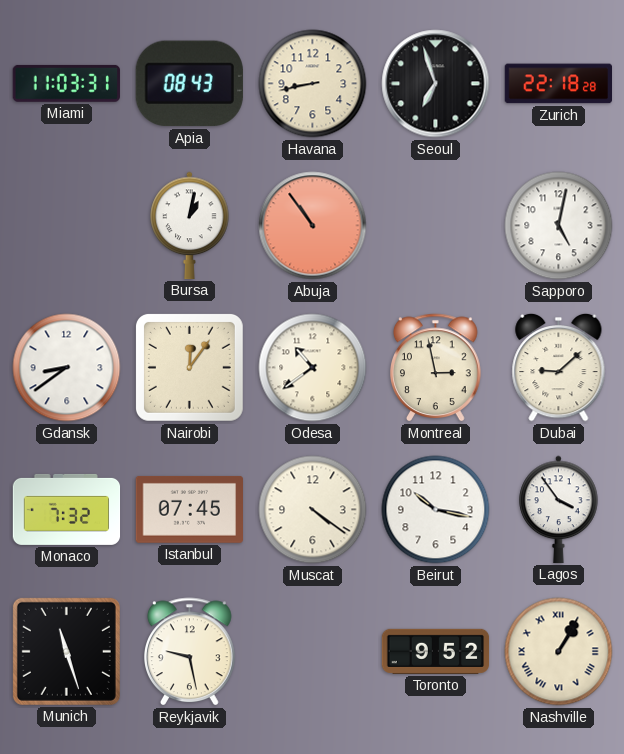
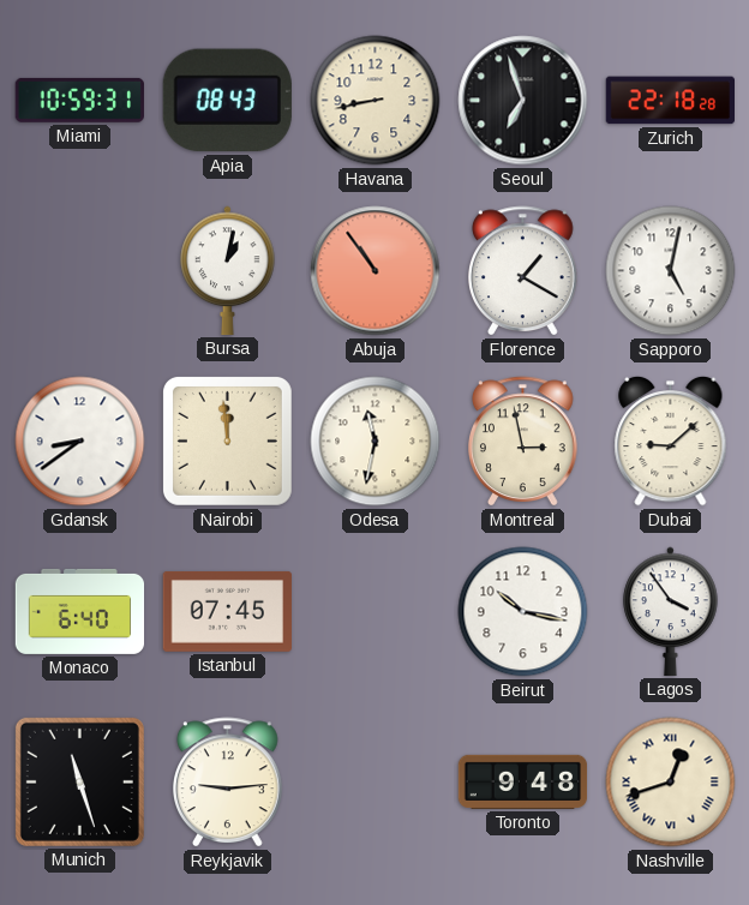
Miami: 11:03 -> 10:59
Florence: none -> 1:20
Nairobi: 12:06 -> 11:59
Odesa: 10:39 -> 11:32
Monaco: 7:32 -> 6:40
Muscat: 4:21 -> none
Reykjavik: 9:28 -> 9:14
Toronto: 9:52 -> 9:48
Nashville: 1:05 -> 12:42
